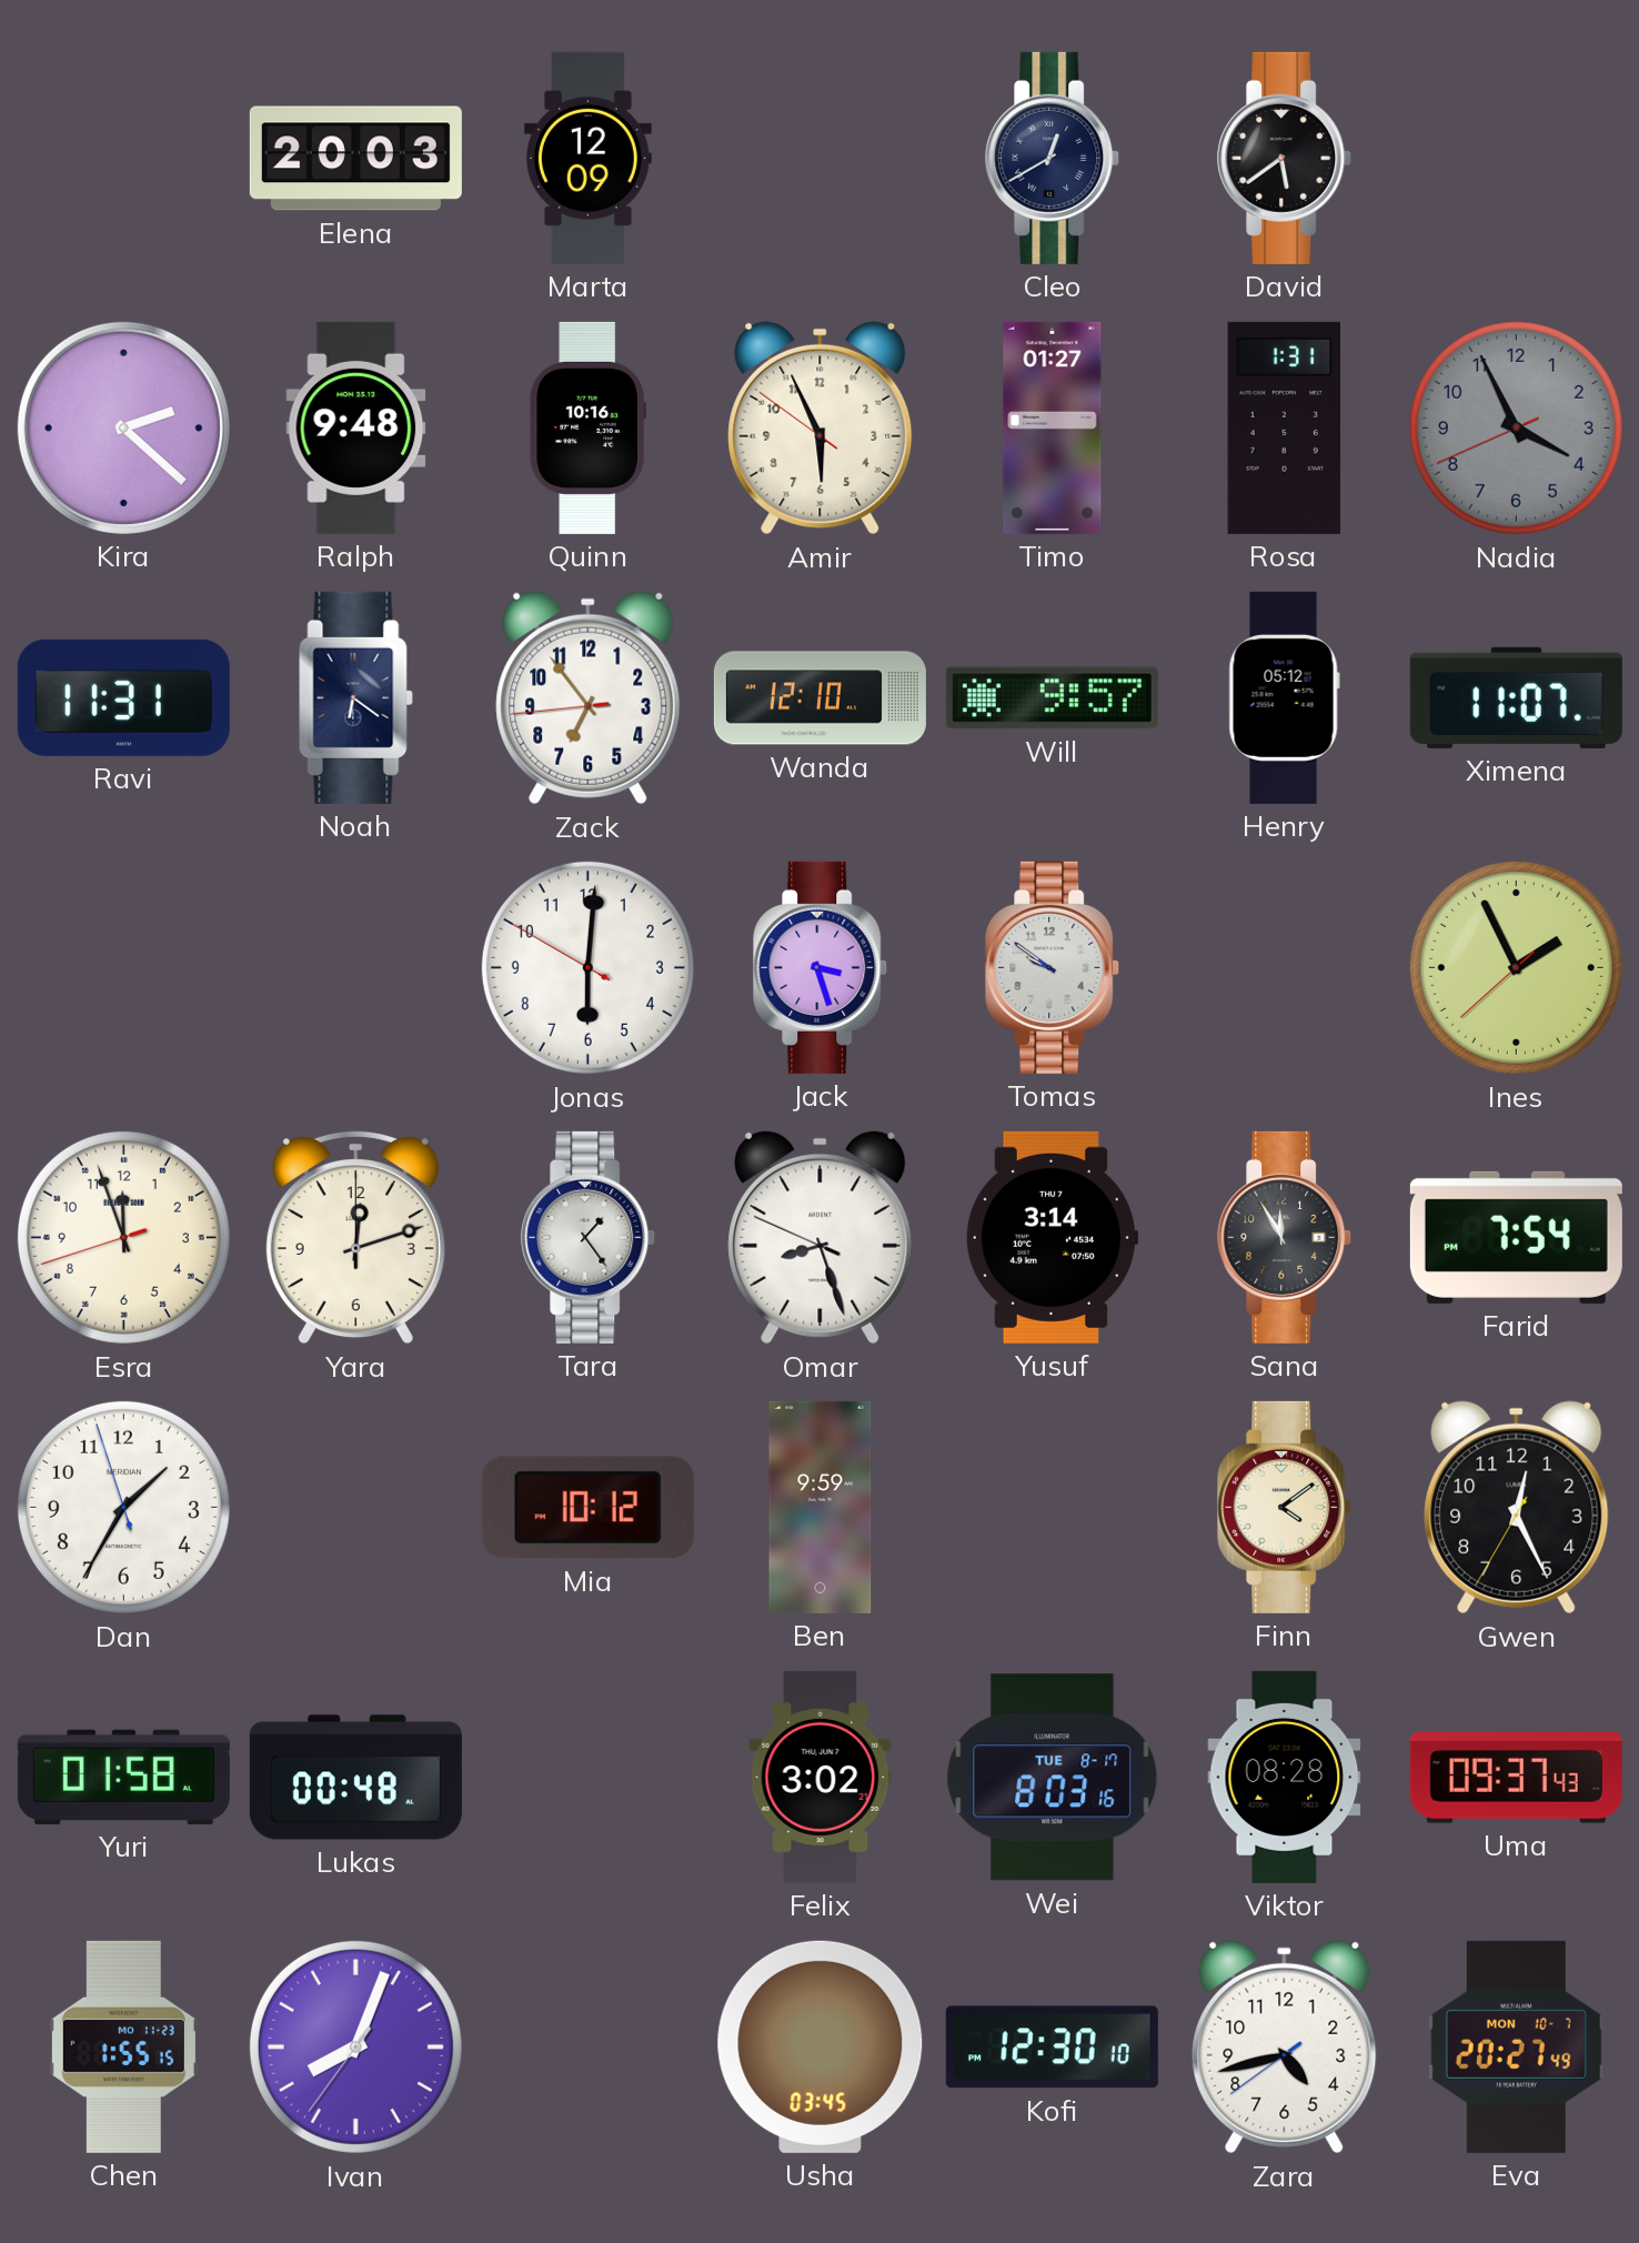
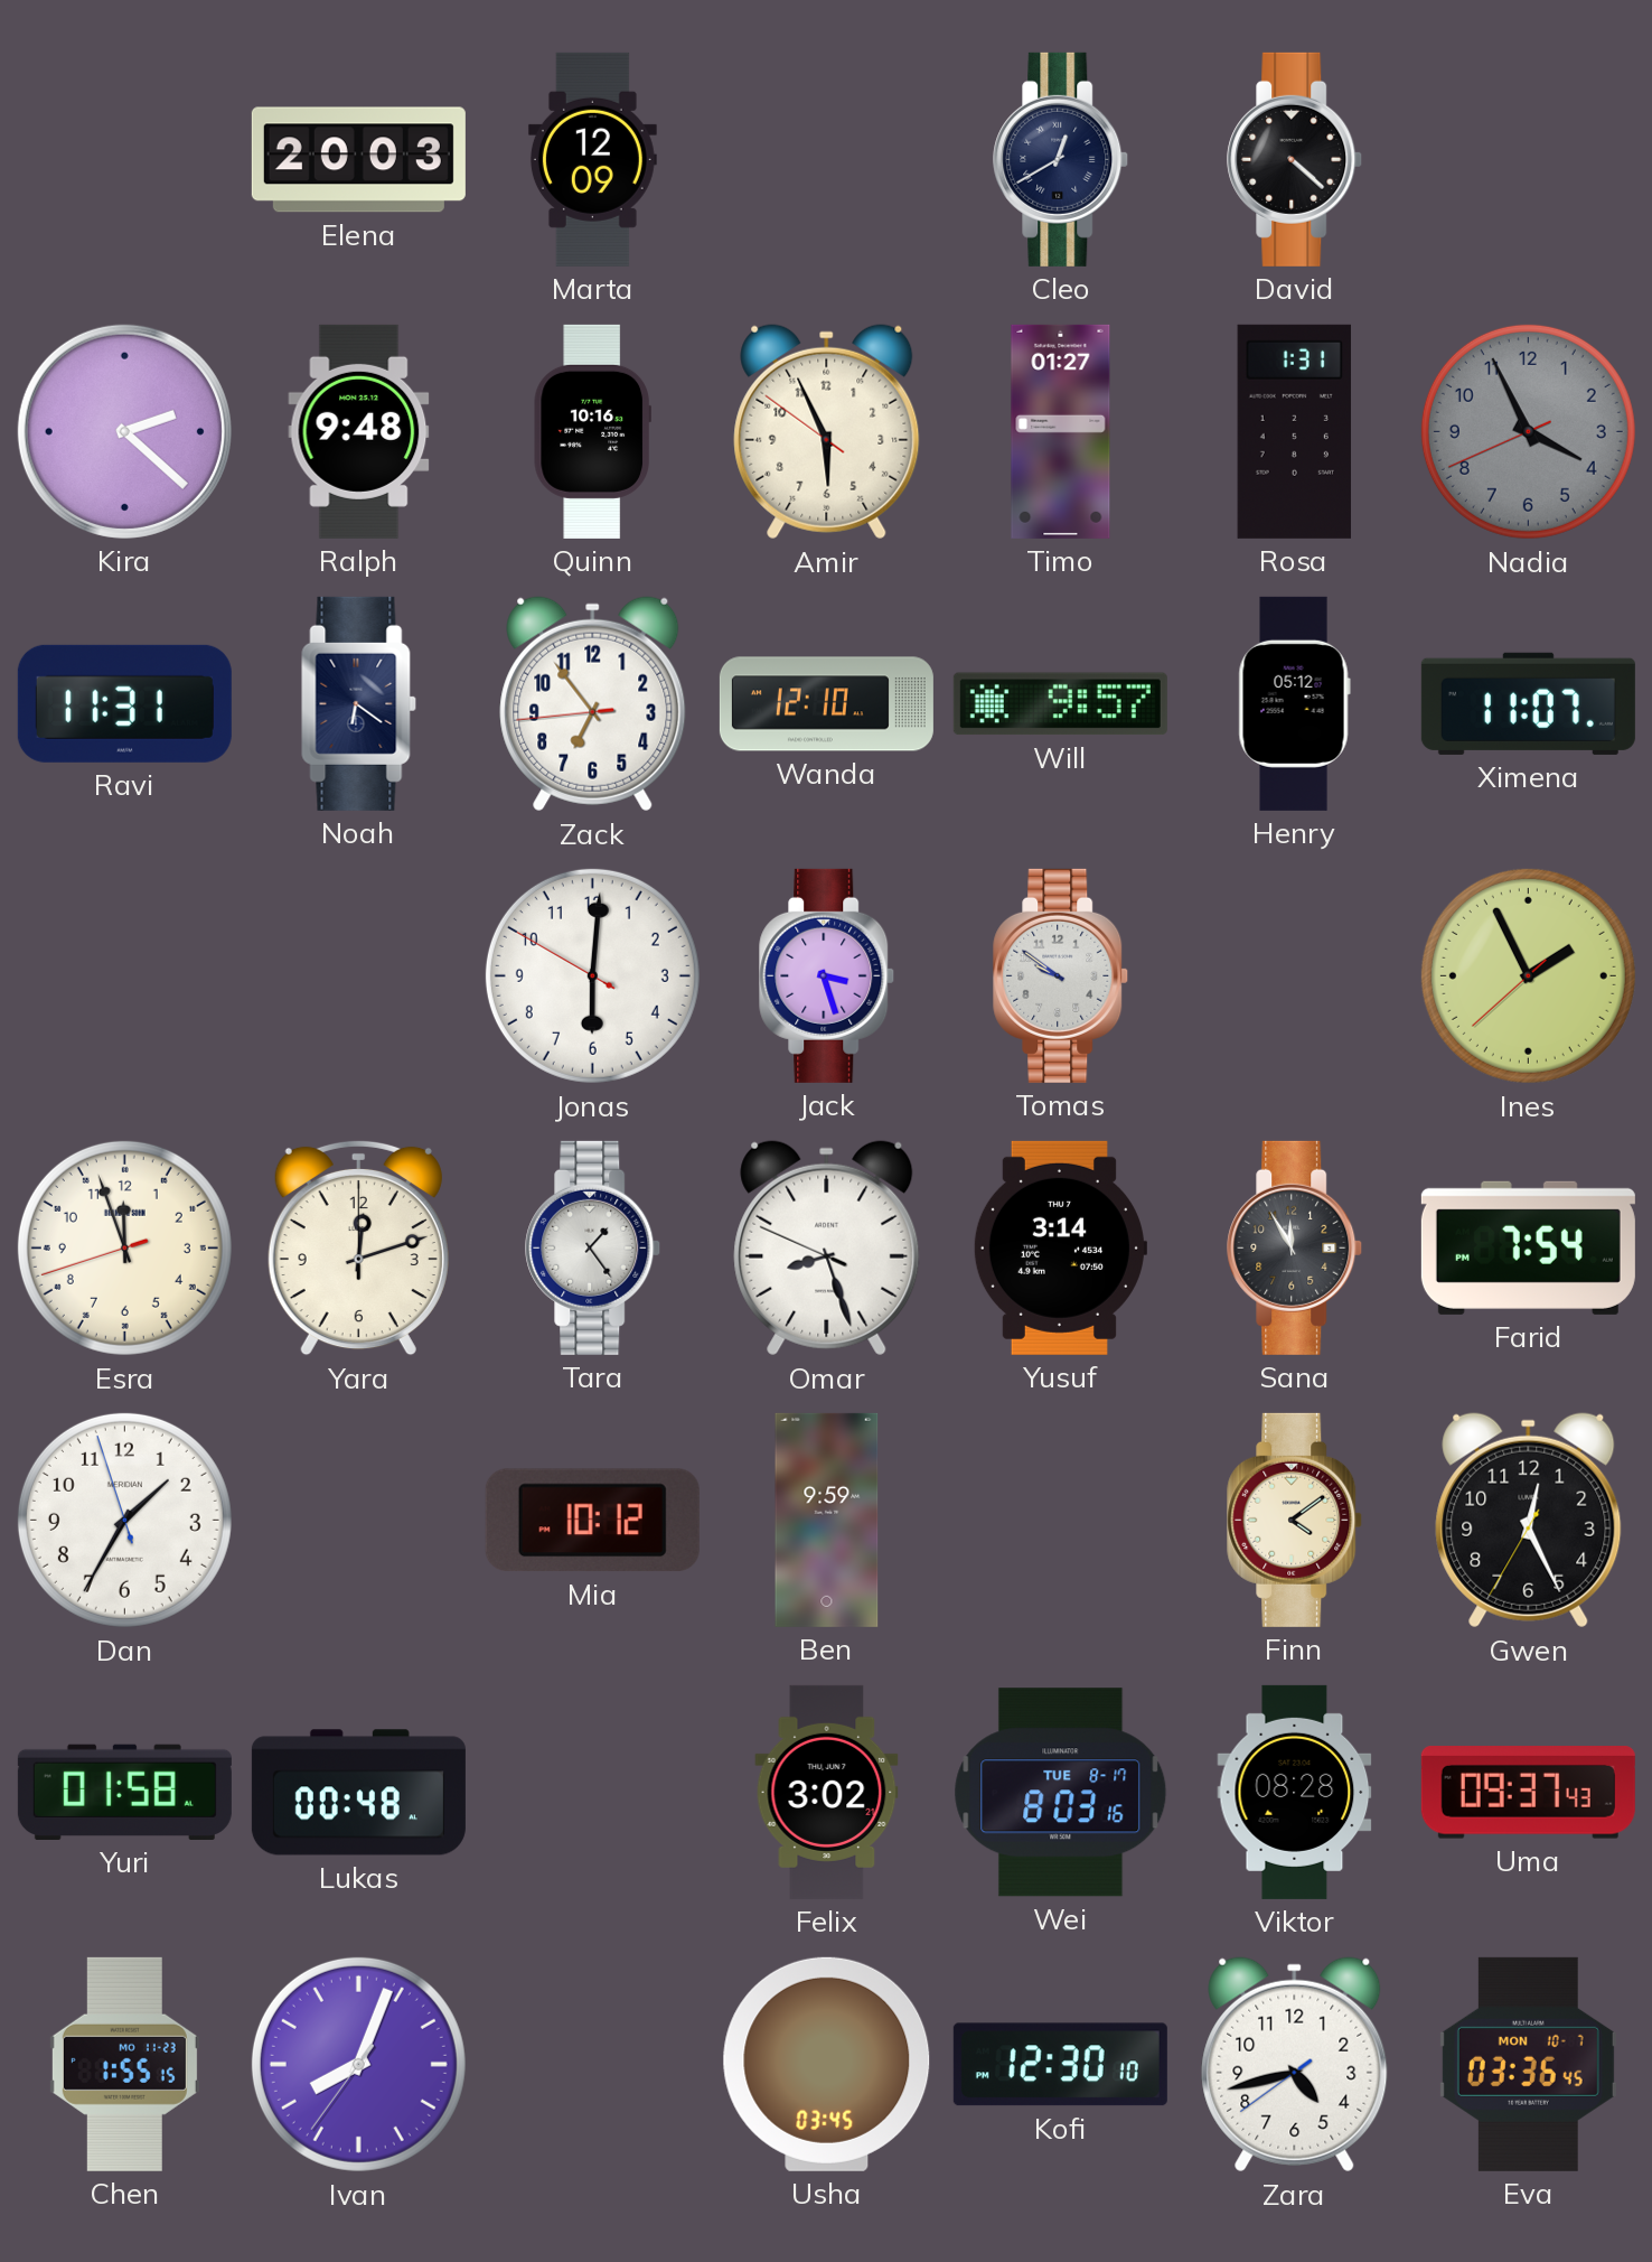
David: 5:39 -> 4:22
Eva: 20:27 -> 03:36
